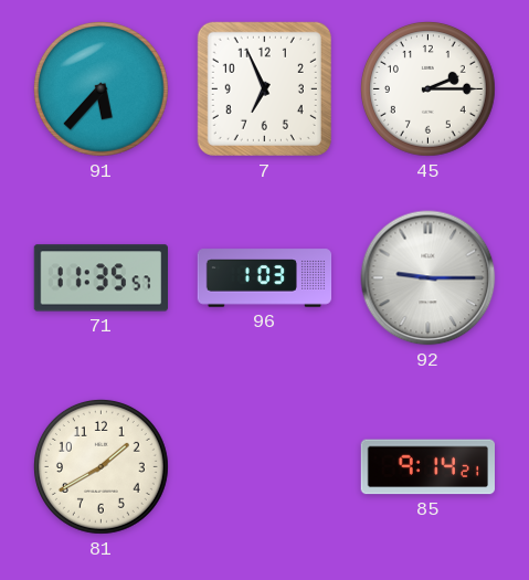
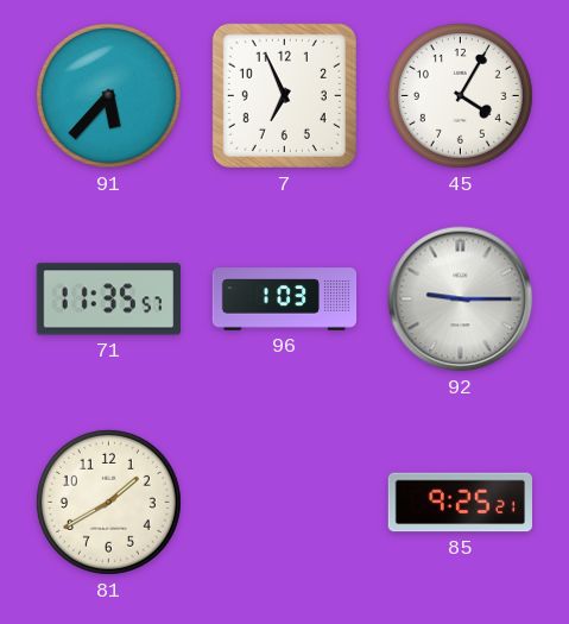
45: 2:15 -> 4:05
85: 9:14 -> 9:25
